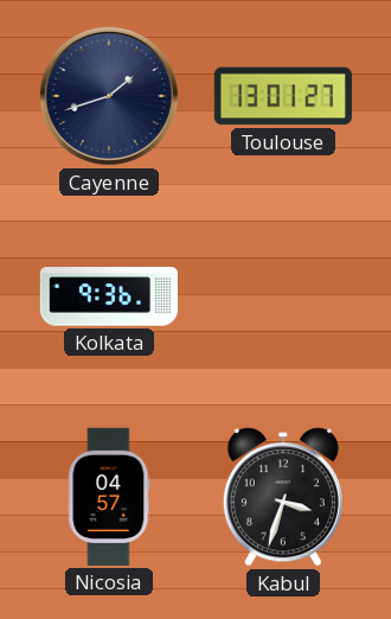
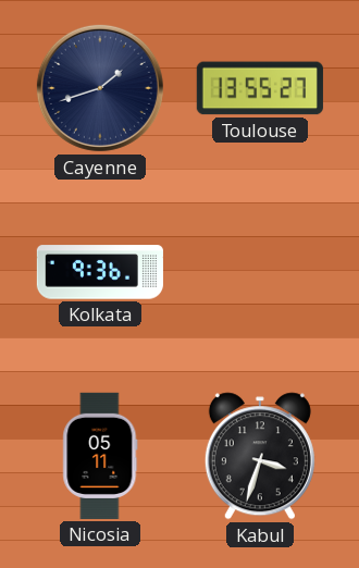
Toulouse: 13:01 -> 13:55
Nicosia: 04:57 -> 05:11
